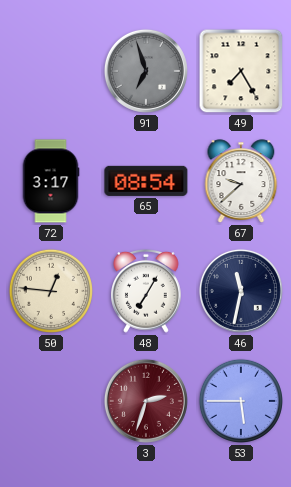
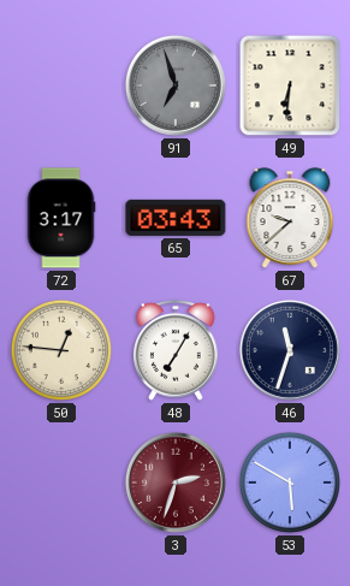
49: 7:25 -> 6:31
65: 08:54 -> 03:43
46: 11:32 -> 11:33
53: 5:45 -> 5:50
